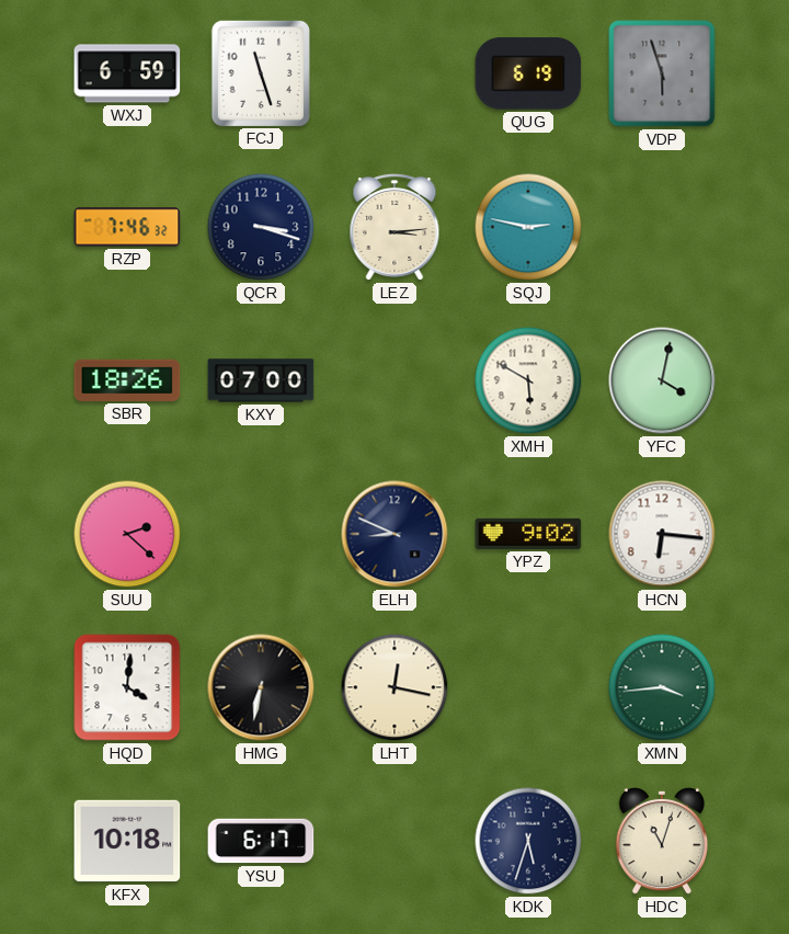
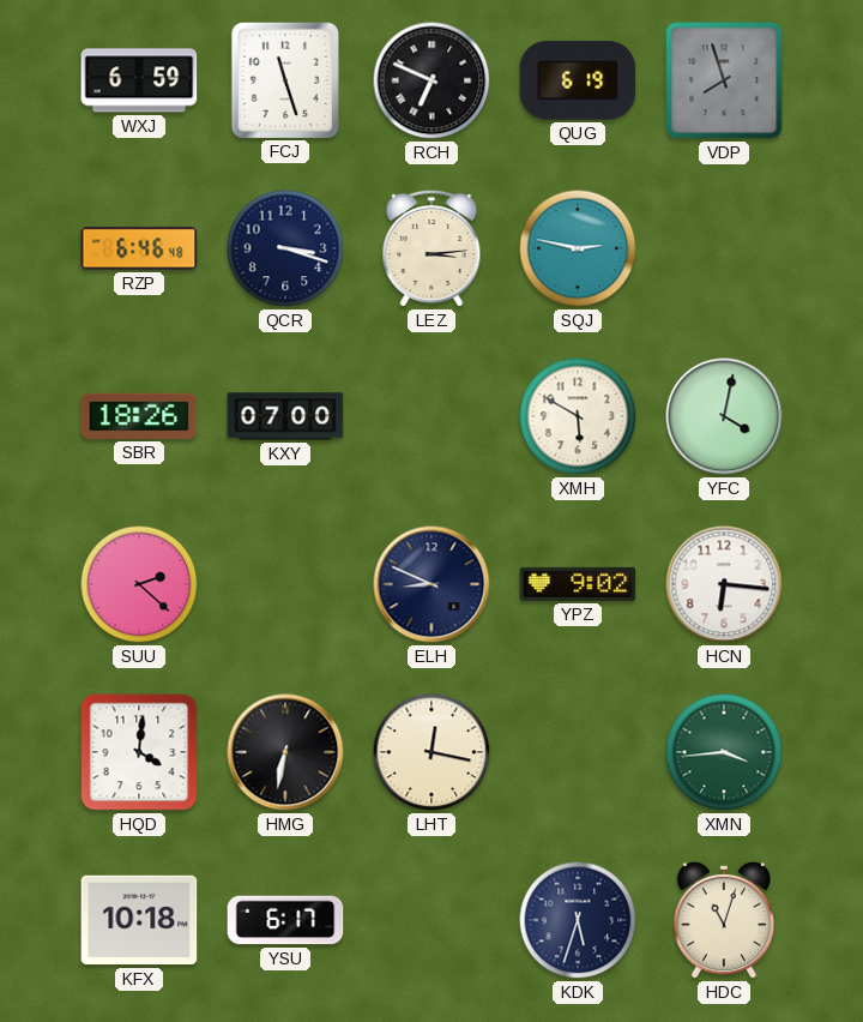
RCH: none -> 6:49
VDP: 5:57 -> 7:57
RZP: 7:46 -> 6:46
